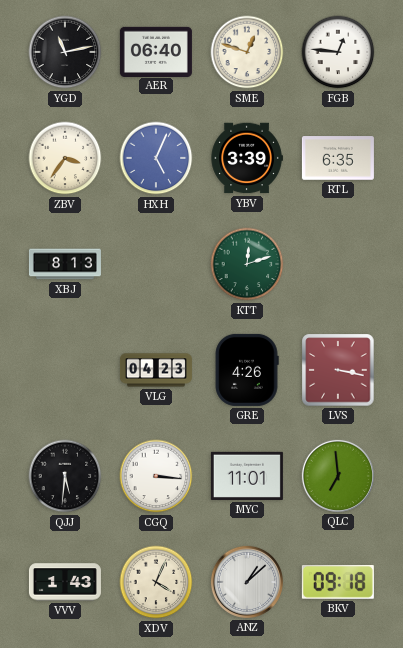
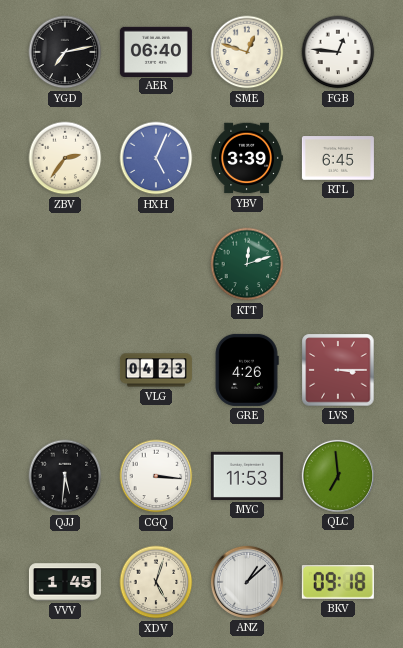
YGD: 11:13 -> 7:13
ZBV: 3:36 -> 2:36
RTL: 6:35 -> 6:45
XBJ: 8:13 -> none
LVS: 3:17 -> 3:15
MYC: 11:01 -> 11:53
VVV: 1:43 -> 1:45
XDV: 4:04 -> 5:03
